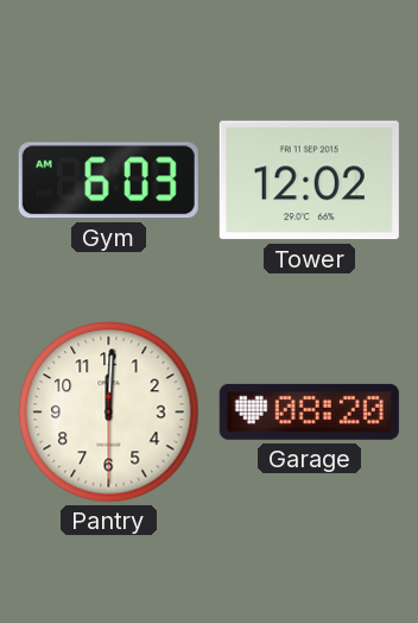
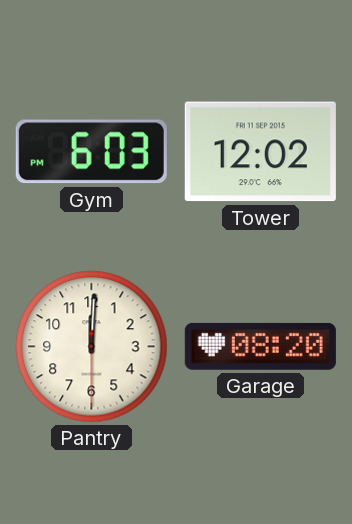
Gym: 6:03 AM -> 6:03 PM
